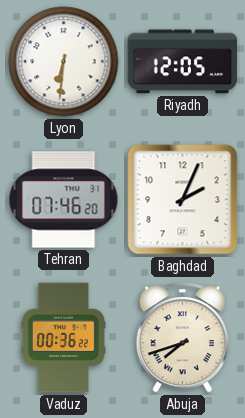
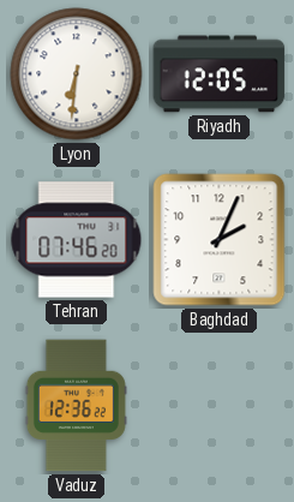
Vaduz: 00:36 -> 12:36
Abuja: 7:42 -> none
